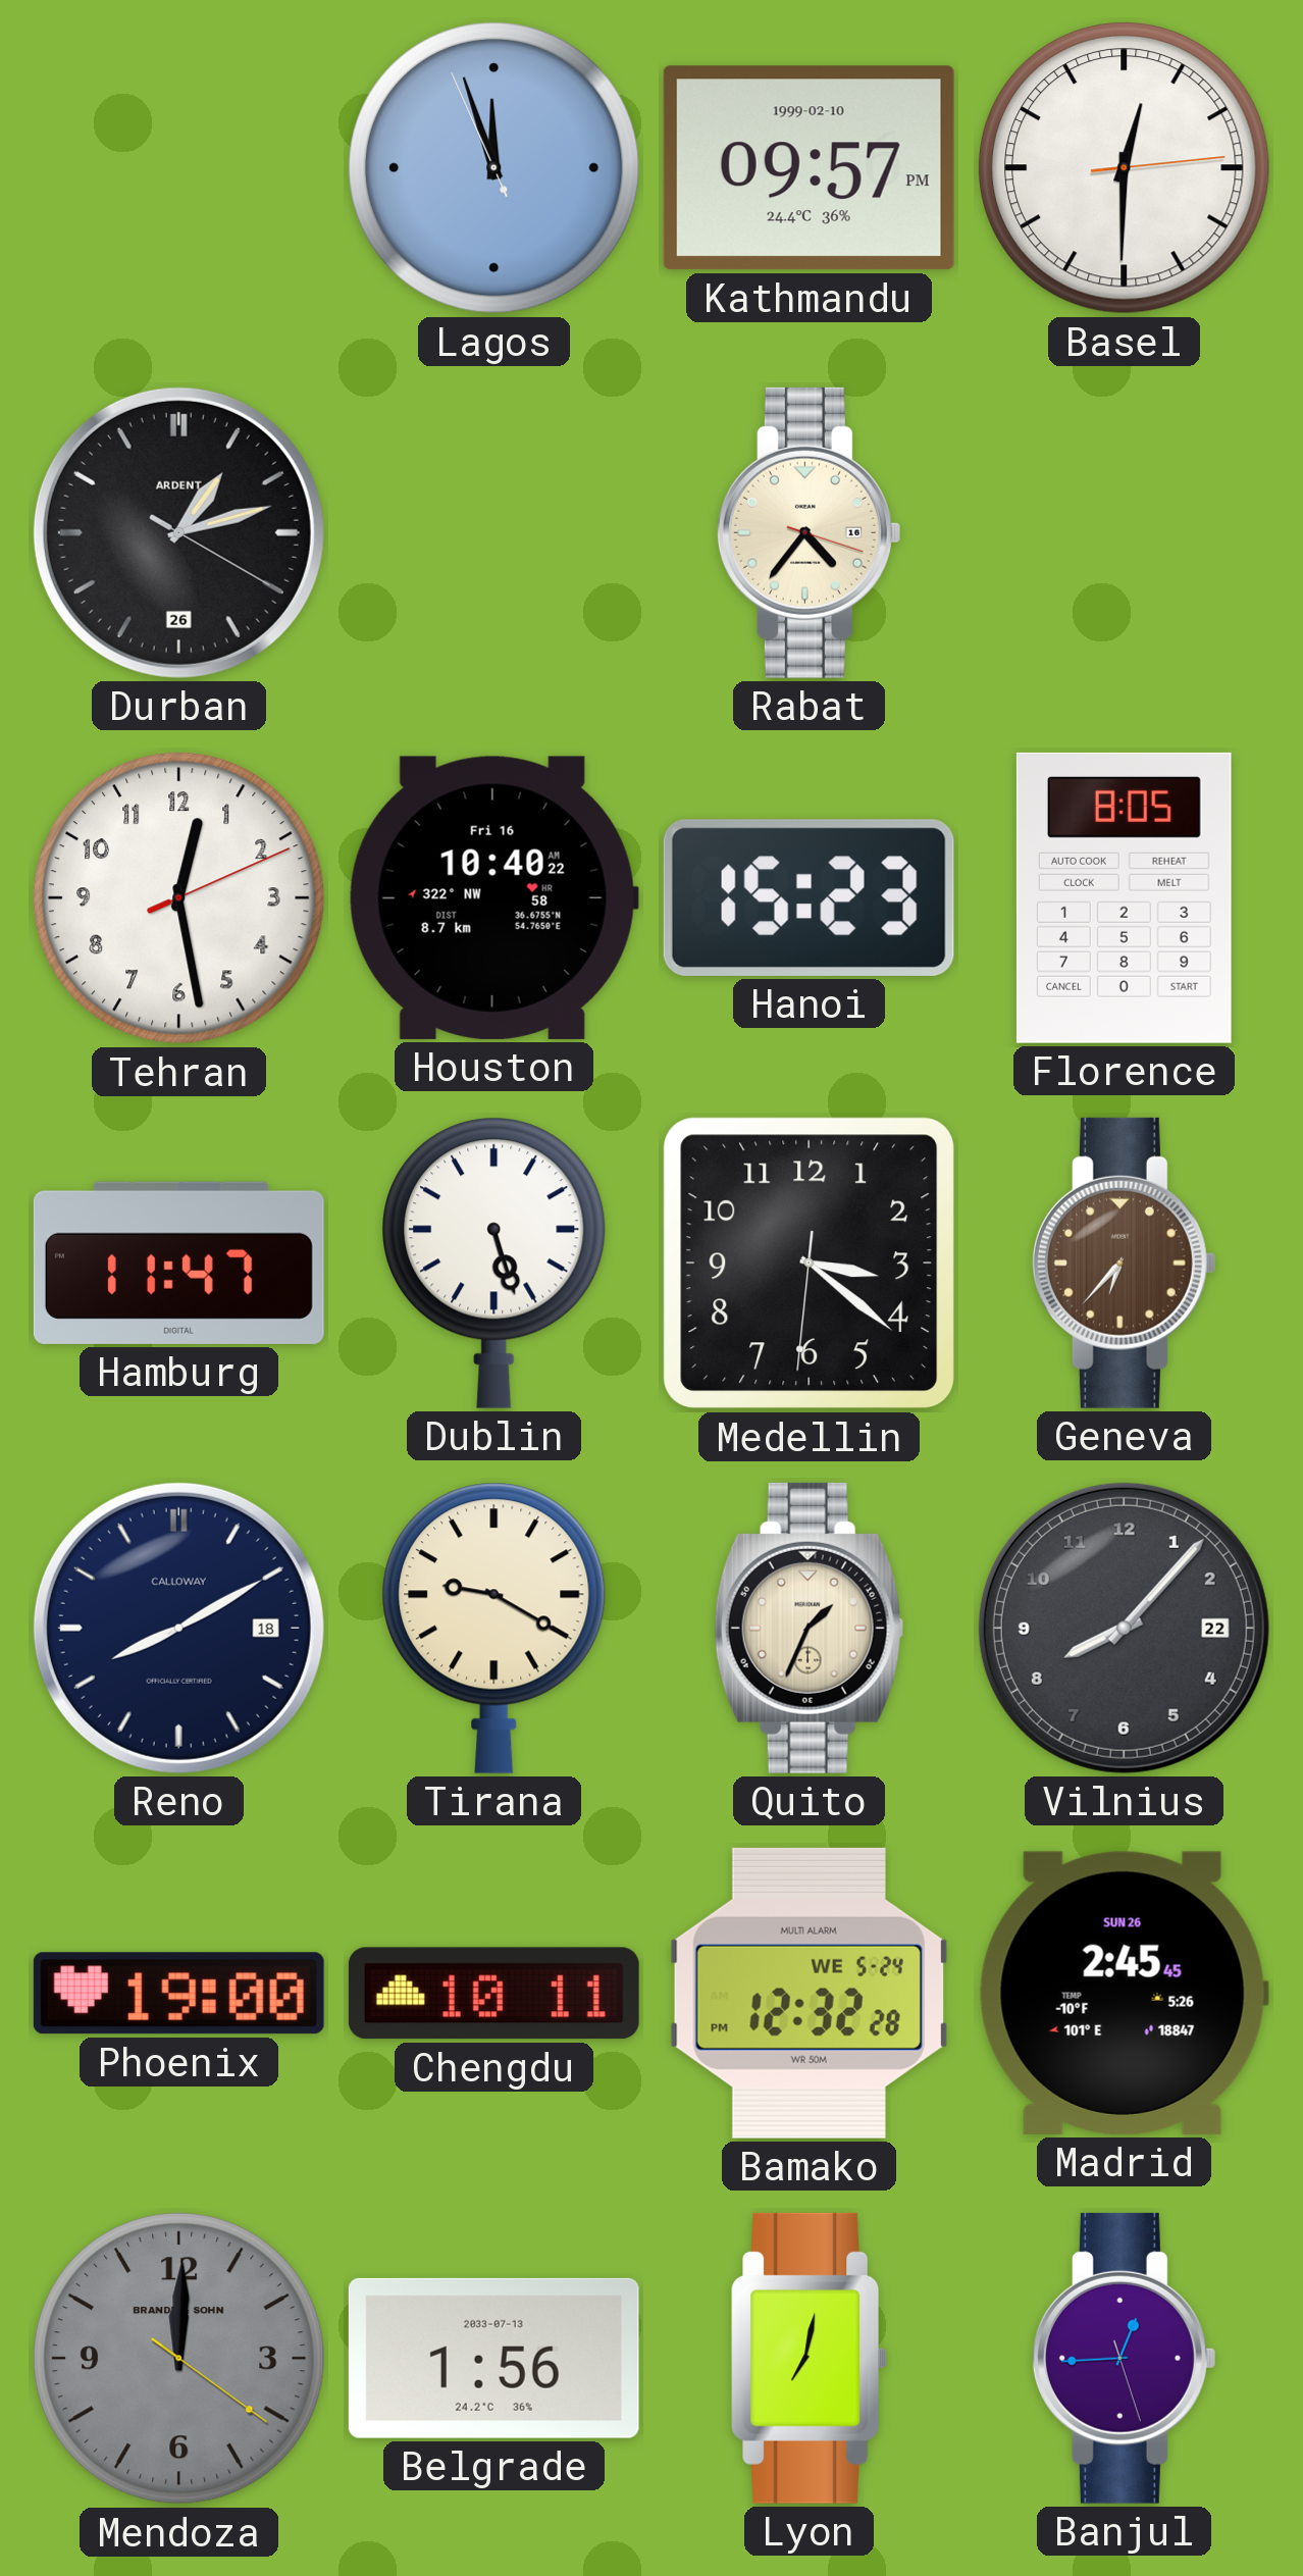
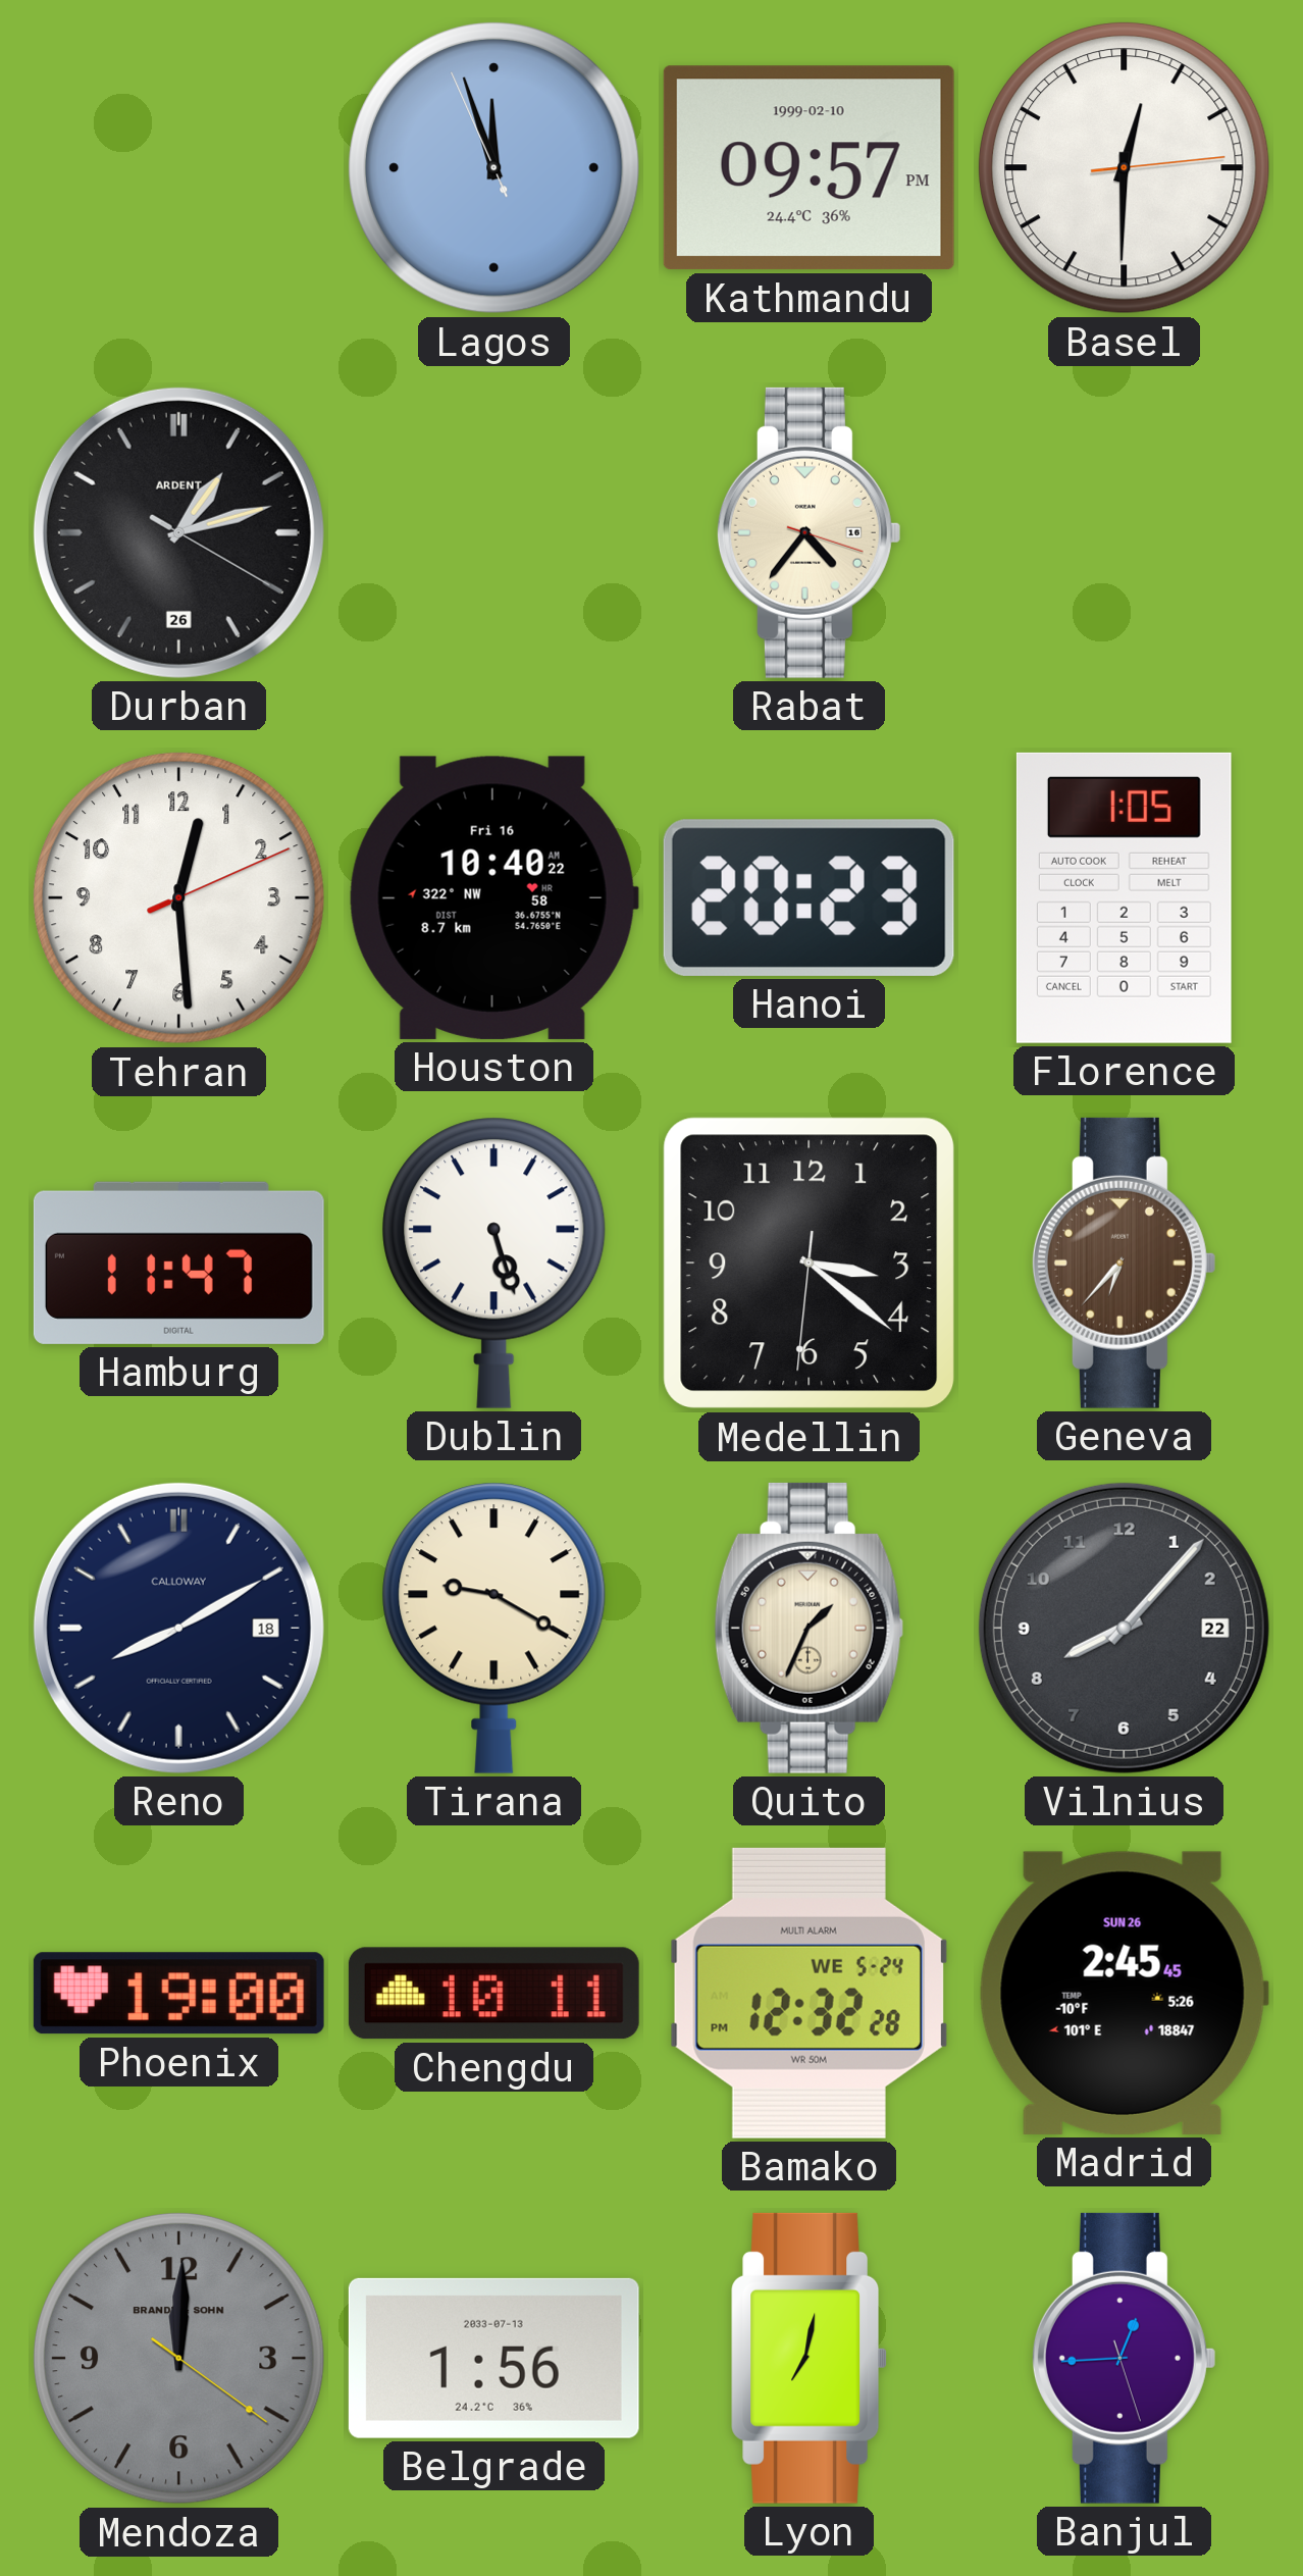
Tehran: 12:28 -> 12:29
Hanoi: 15:23 -> 20:23
Florence: 8:05 -> 1:05
